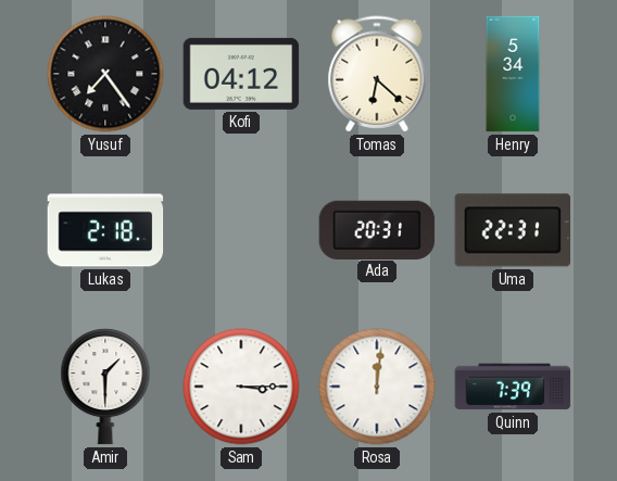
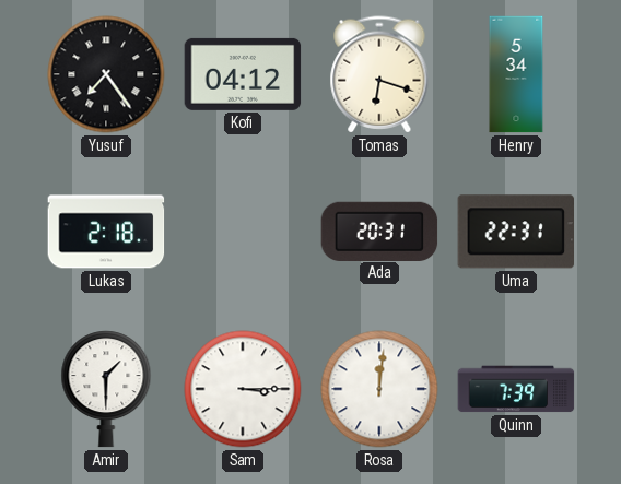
Tomas: 6:22 -> 6:18
